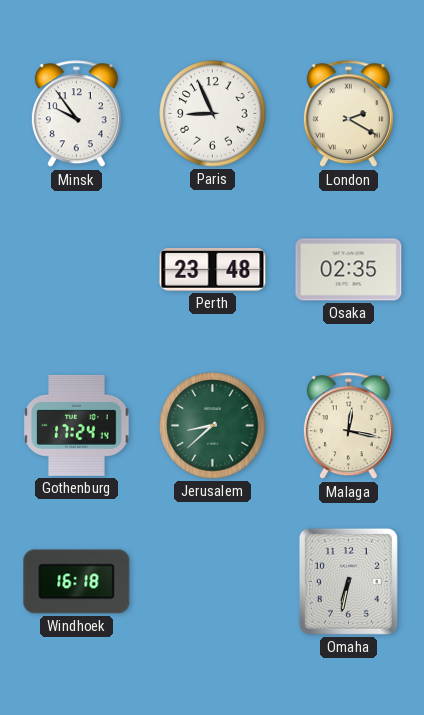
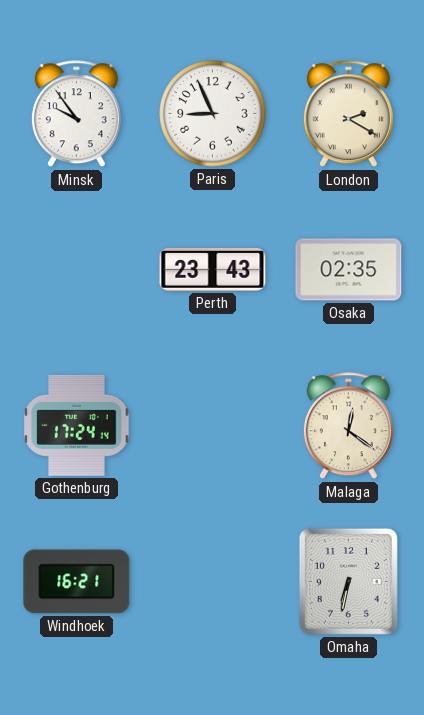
Perth: 23:48 -> 23:43
Jerusalem: 8:38 -> none
Malaga: 12:17 -> 12:21
Windhoek: 16:18 -> 16:21
